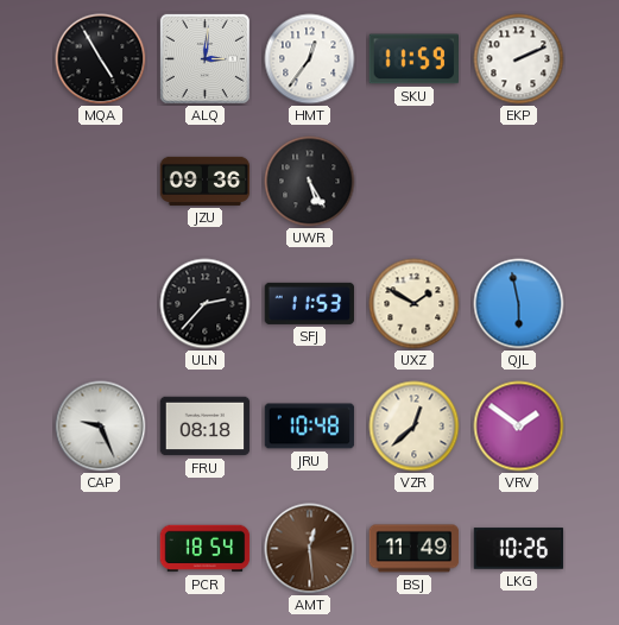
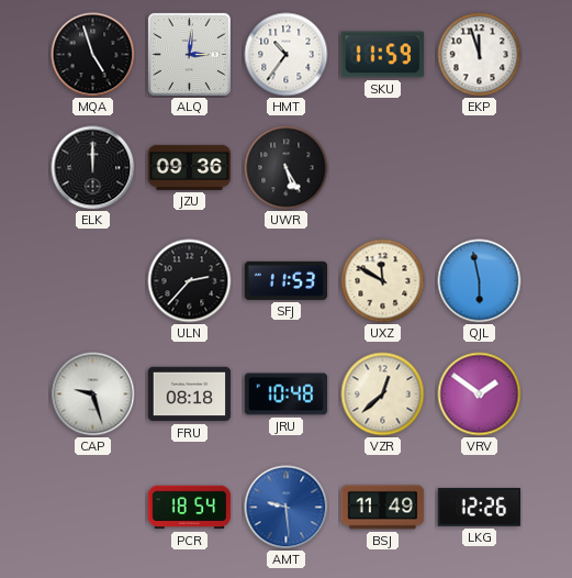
MQA: 4:55 -> 4:57
HMT: 12:36 -> 10:36
EKP: 2:11 -> 11:57
ELK: none -> 12:00
UXZ: 1:50 -> 11:50
CAP: 9:26 -> 9:27
AMT: 12:29 -> 9:29
AMT dial: brown -> blue
LKG: 10:26 -> 12:26
